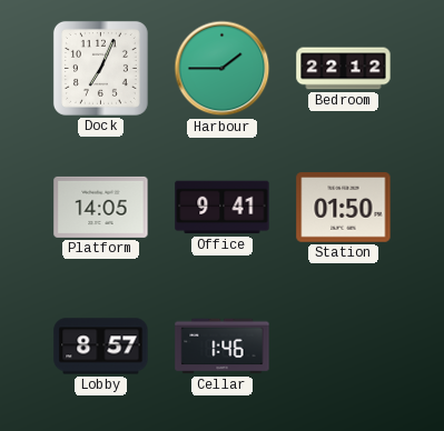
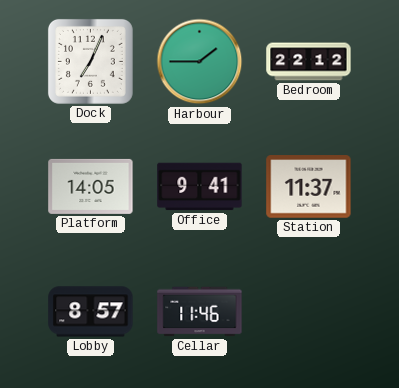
Station: 01:50 -> 11:37
Cellar: 1:46 -> 11:46
